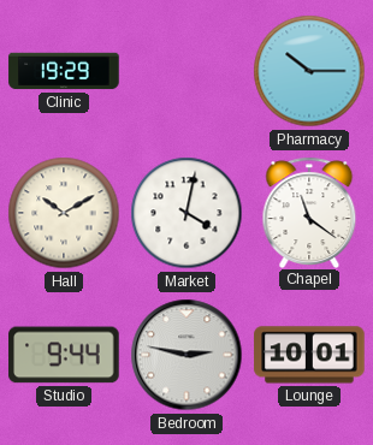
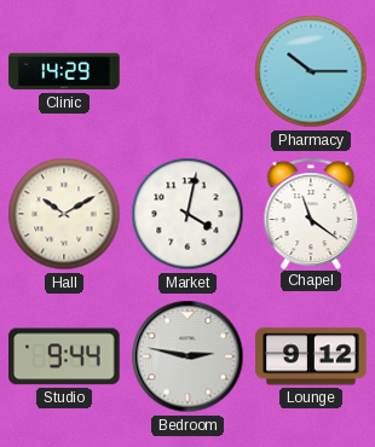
Clinic: 19:29 -> 14:29
Lounge: 10:01 -> 9:12
